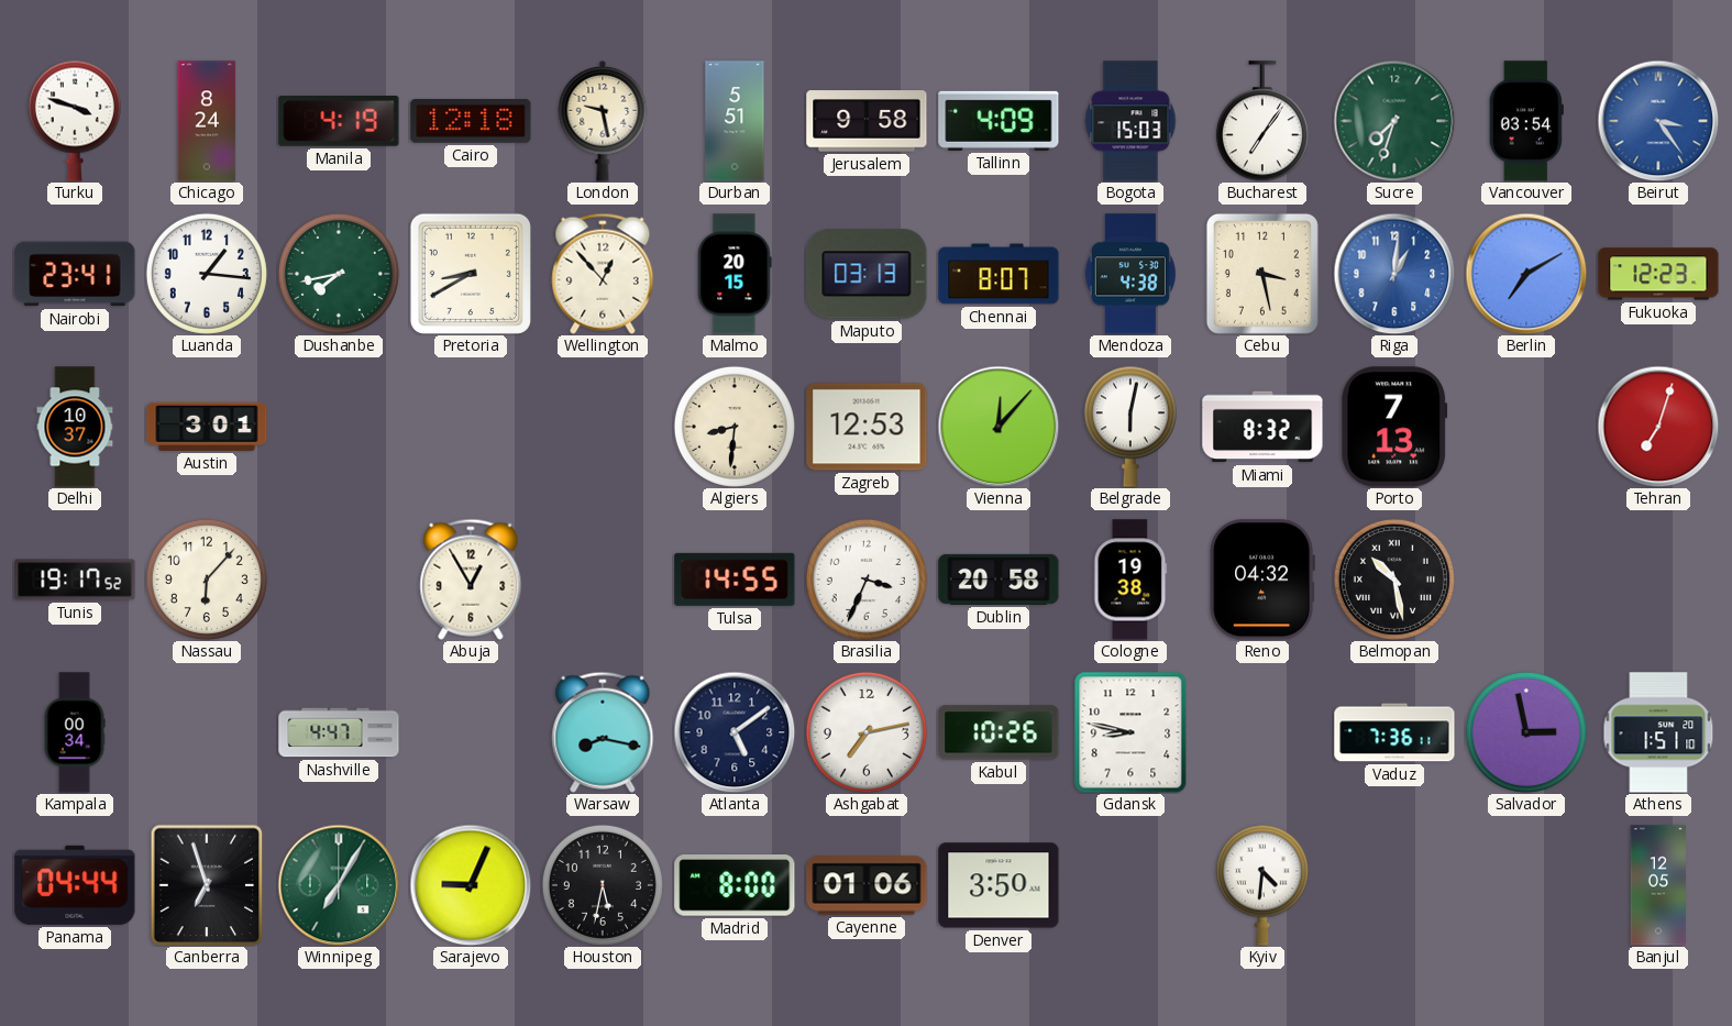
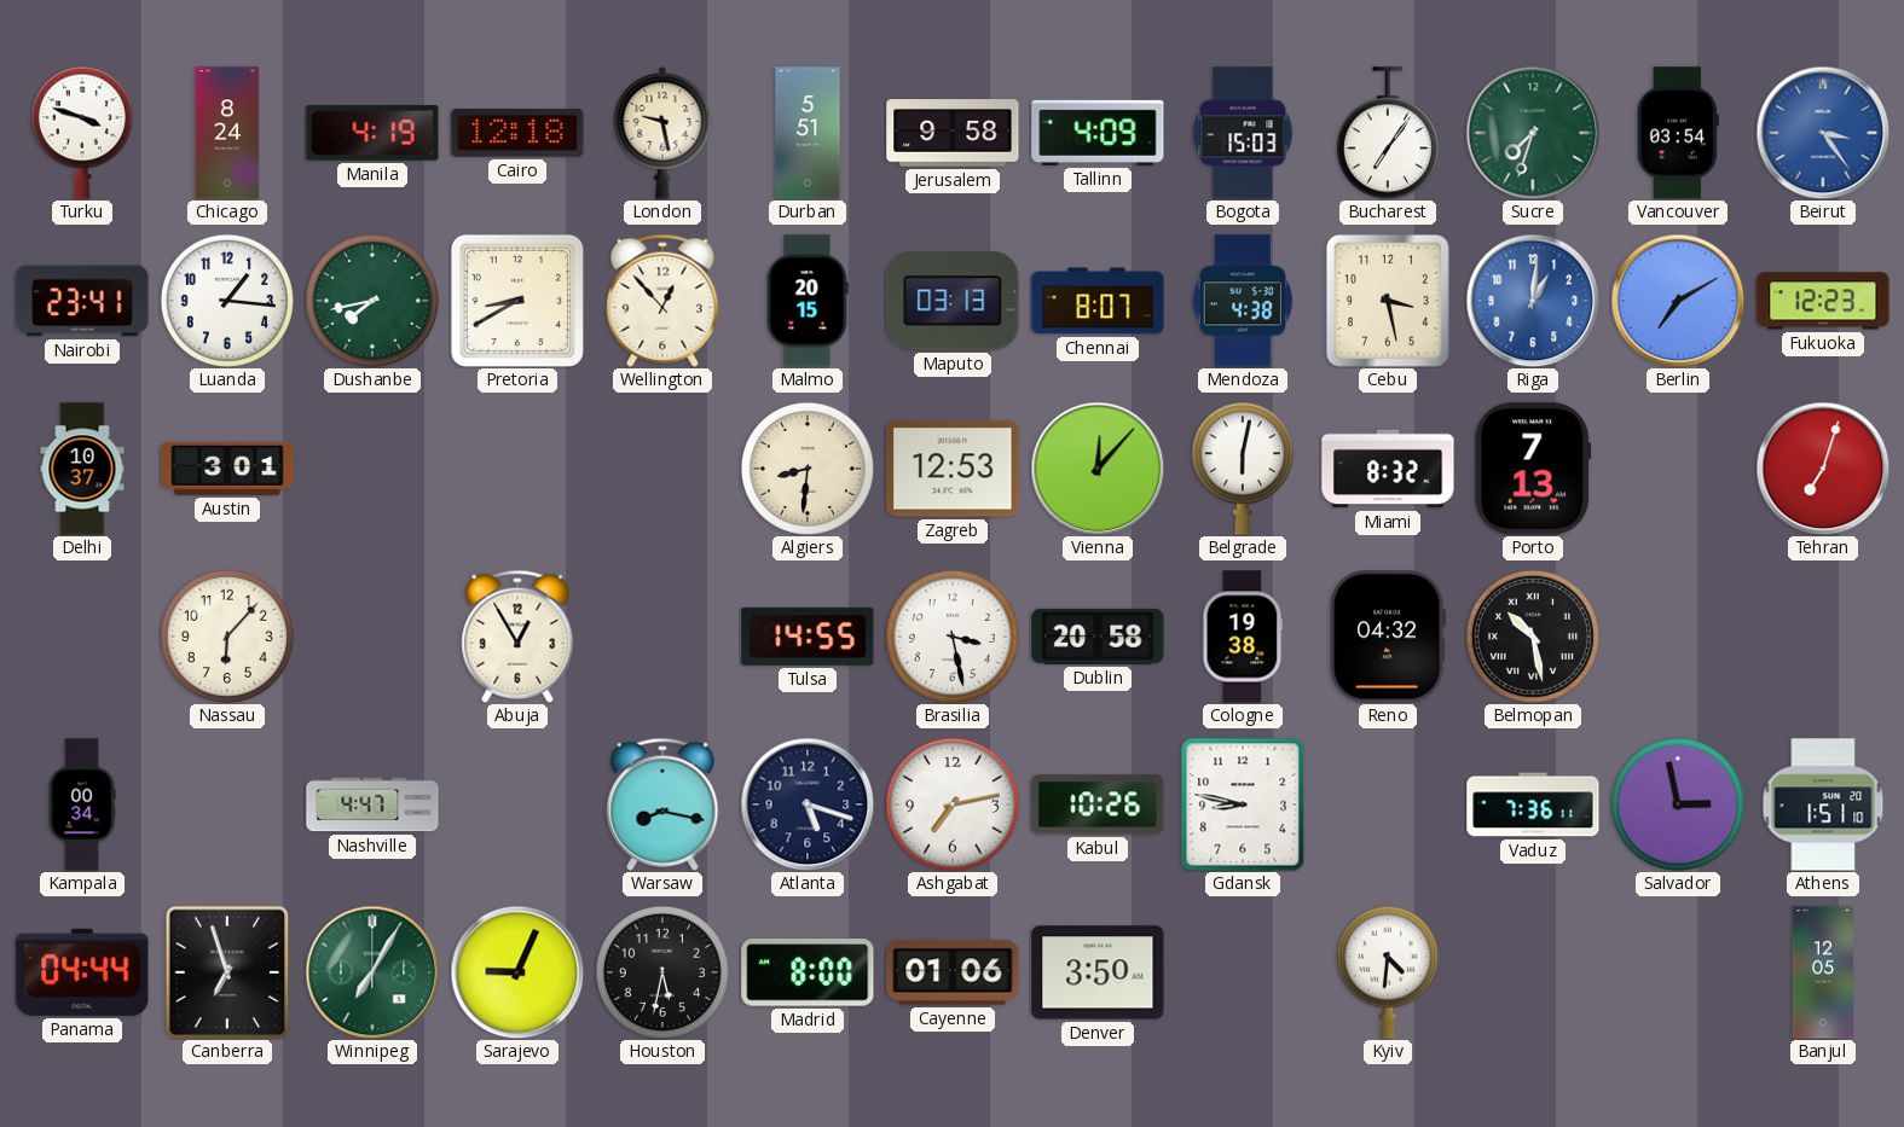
Tunis: 19:17 -> none
Brasilia: 3:34 -> 3:28
Atlanta: 5:09 -> 5:18
